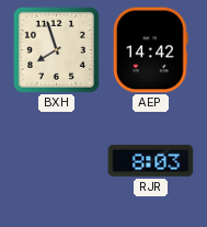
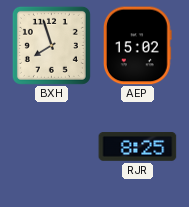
AEP: 14:42 -> 15:02
RJR: 8:03 -> 8:25
